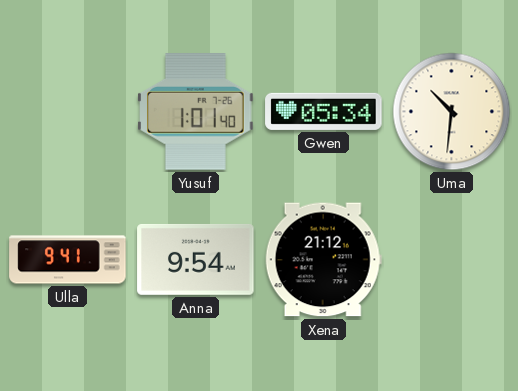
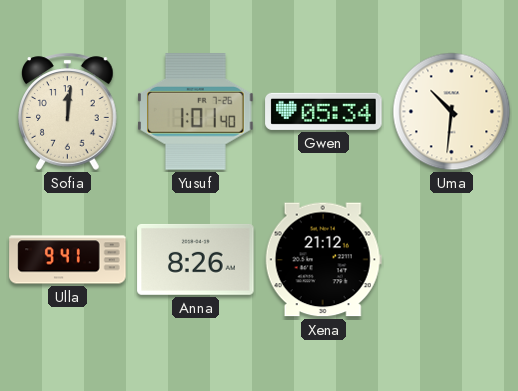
Sofia: none -> 12:01
Anna: 9:54 -> 8:26
